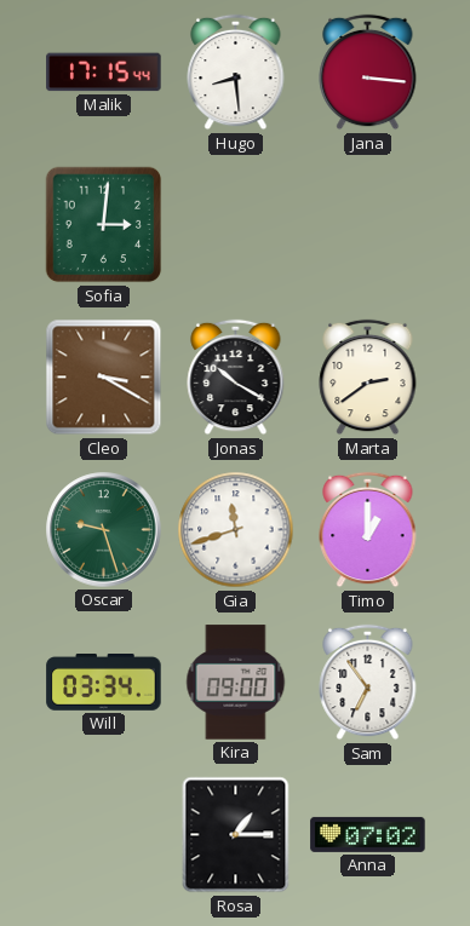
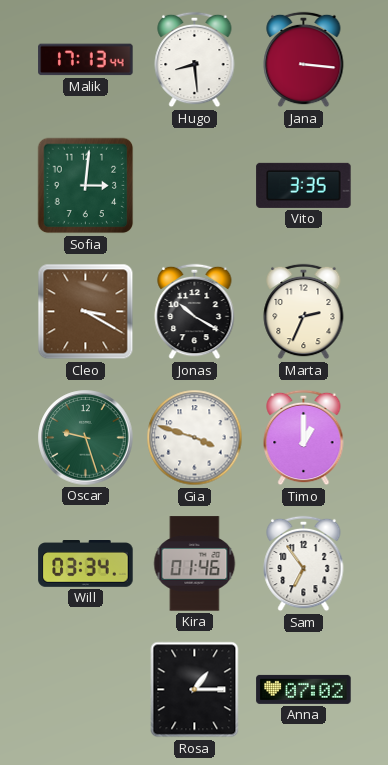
Malik: 17:15 -> 17:13
Vito: none -> 3:35
Marta: 2:39 -> 2:34
Gia: 11:42 -> 3:48
Kira: 09:00 -> 01:46
